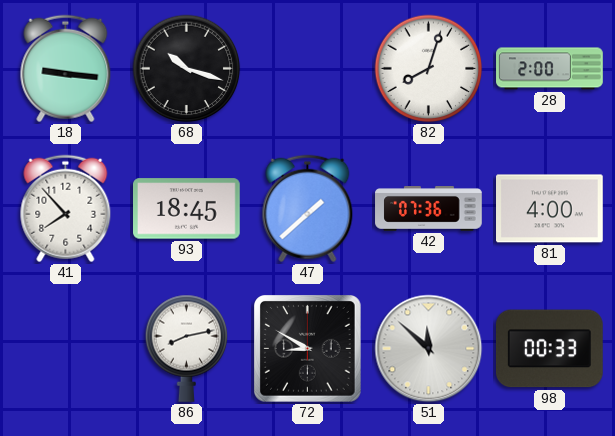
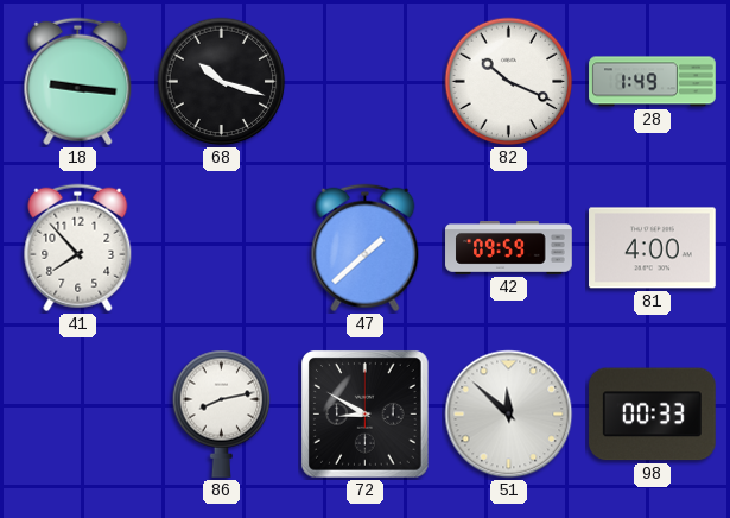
82: 8:03 -> 10:19
28: 2:00 -> 1:49
93: 18:45 -> none
42: 07:36 -> 09:59
